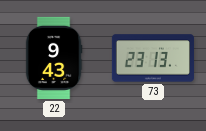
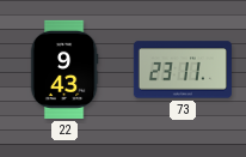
73: 23:13 -> 23:11
